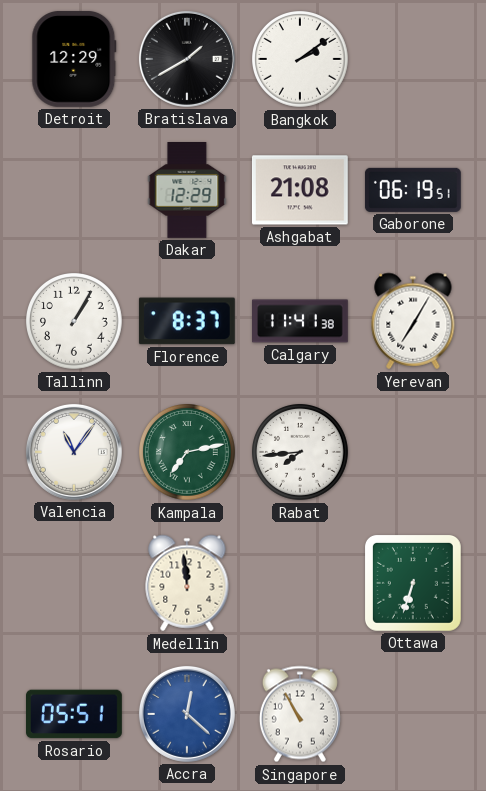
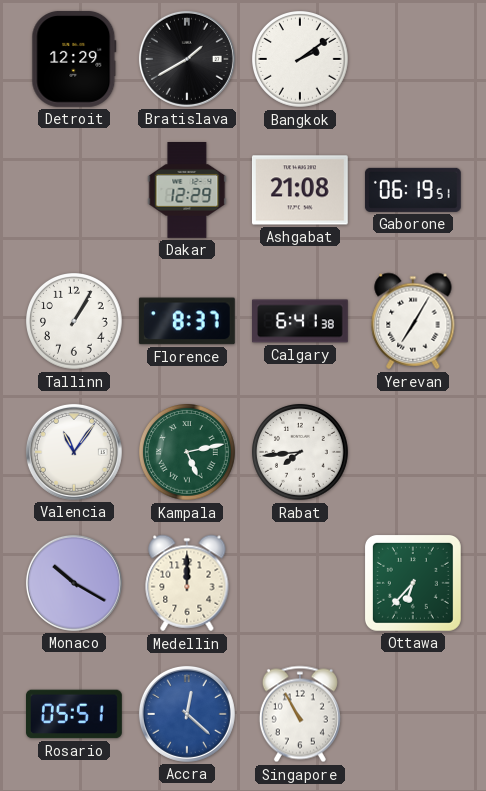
Calgary: 11:41 -> 6:41
Kampala: 7:13 -> 5:13
Monaco: none -> 10:20
Medellin: 11:59 -> 12:00
Ottawa: 6:33 -> 6:37
